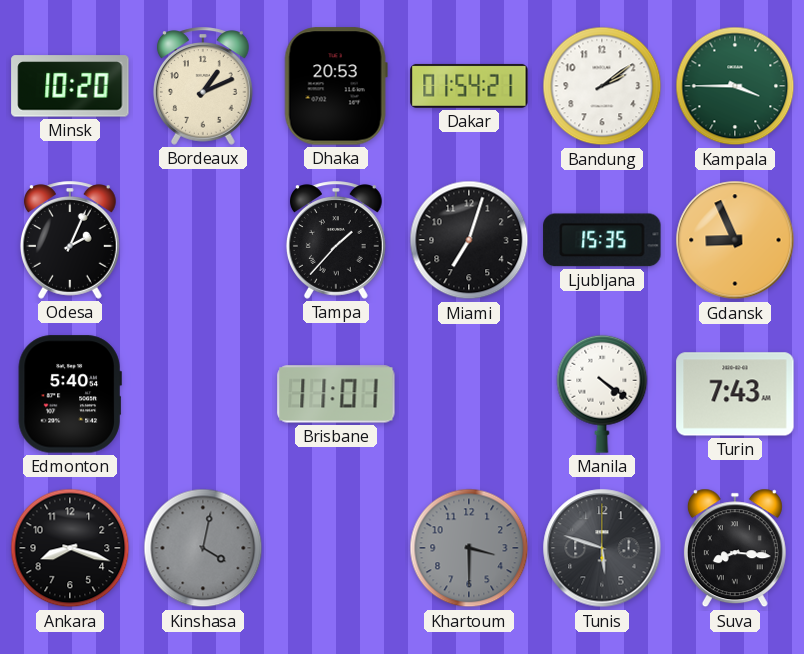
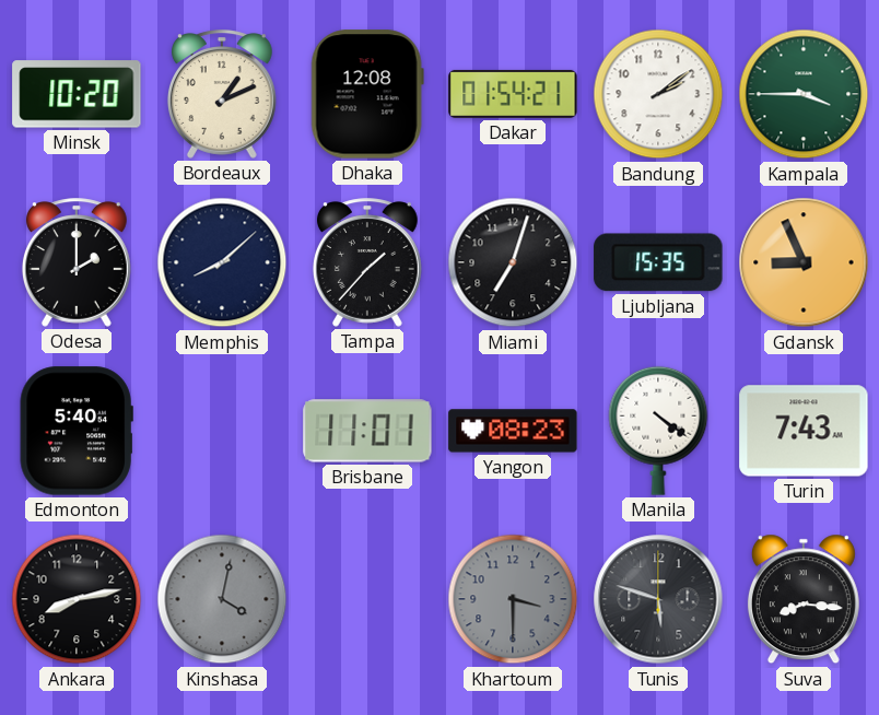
Dhaka: 20:53 -> 12:08
Odesa: 2:04 -> 2:00
Memphis: none -> 8:08
Yangon: none -> 08:23
Ankara: 8:18 -> 8:13
